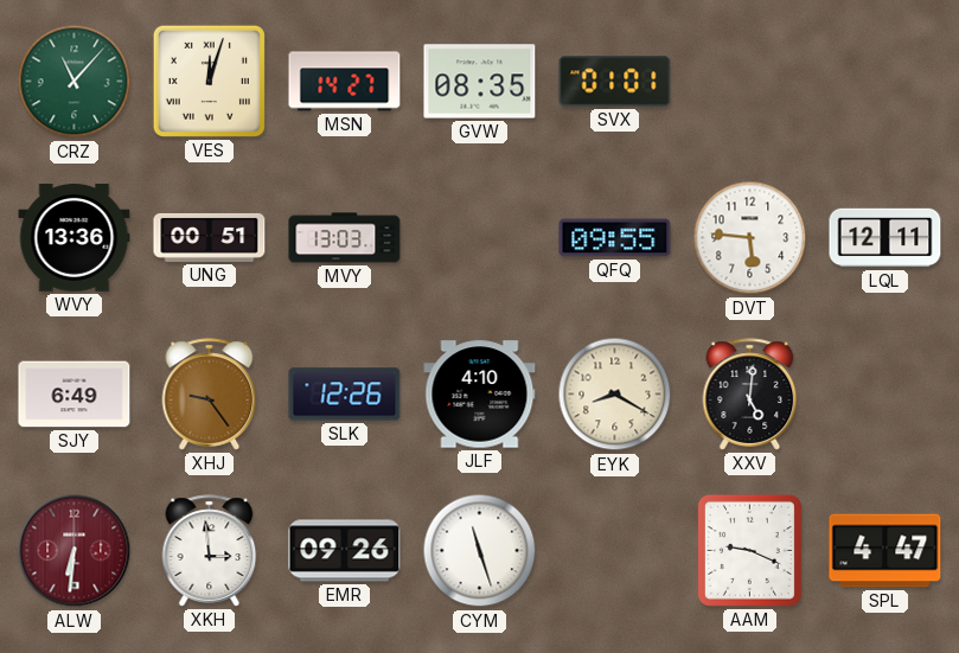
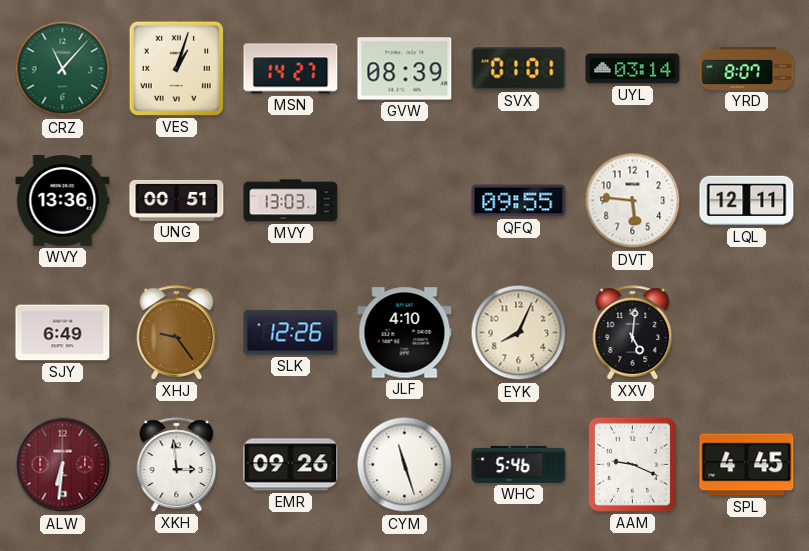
VES: 12:03 -> 1:03
GVW: 08:35 -> 08:39
UYL: none -> 03:14
YRD: none -> 8:07
EYK: 8:20 -> 8:04
WHC: none -> 5:46
SPL: 4:47 -> 4:45
